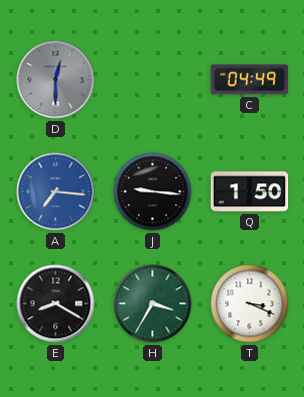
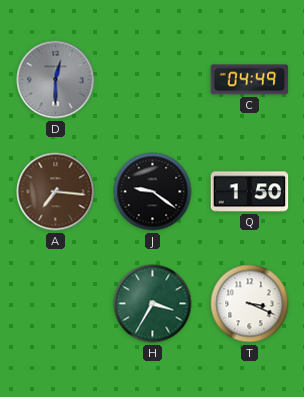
A dial: blue -> brown
J: 9:16 -> 9:21
E: 8:20 -> none
